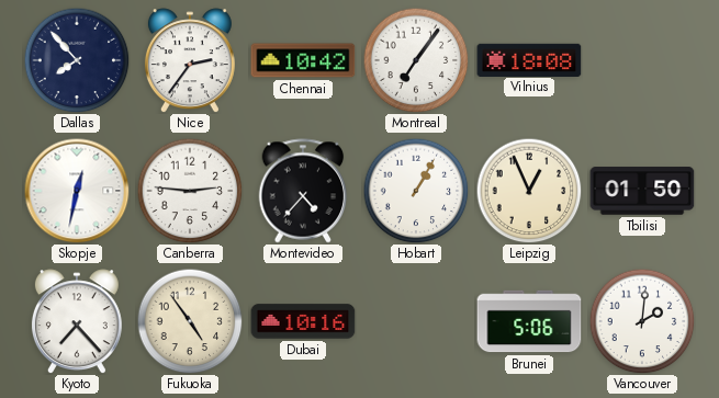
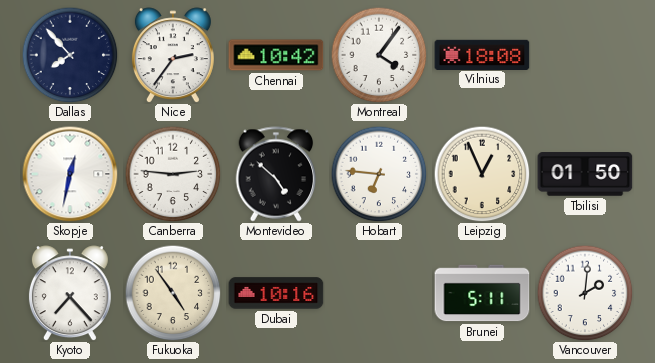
Montreal: 7:06 -> 4:06
Montevideo: 4:37 -> 4:52
Hobart: 1:05 -> 6:46
Brunei: 5:06 -> 5:11
